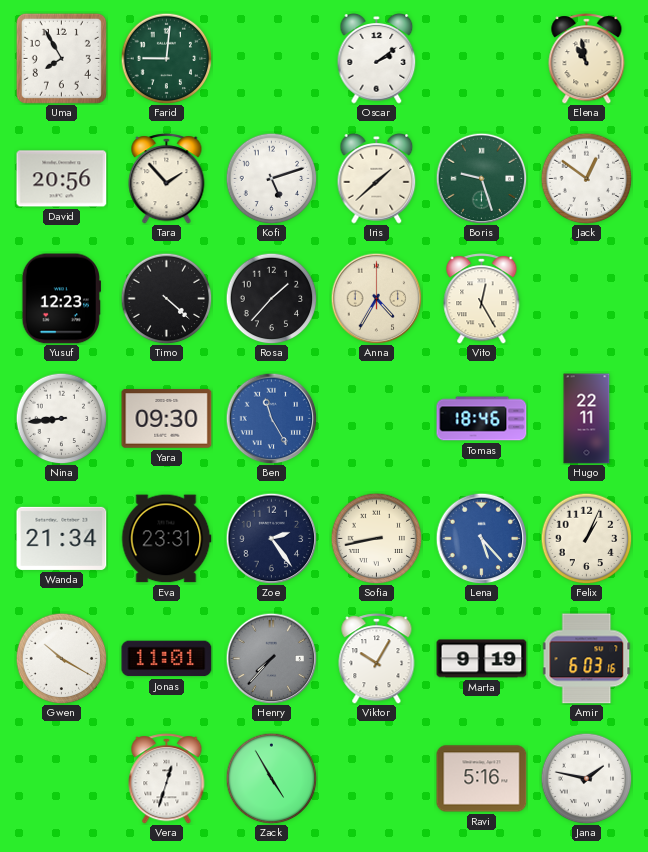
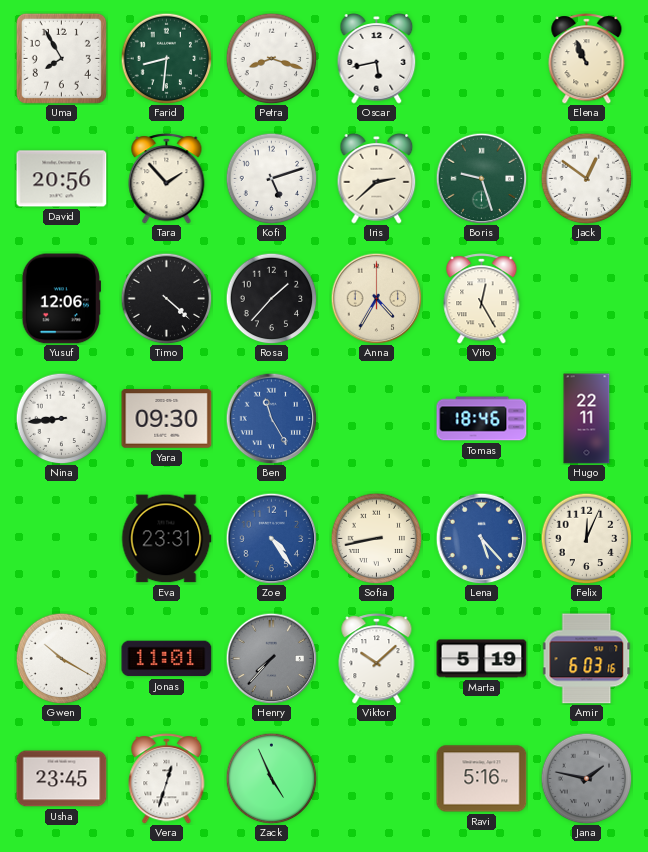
Farid: 9:01 -> 8:31
Petra: none -> 8:18
Oscar: 2:09 -> 5:43
Elena: 10:58 -> 10:56
Iris: 1:38 -> 2:38
Yusuf: 12:23 -> 12:06
Wanda: 21:34 -> none
Zoe: 2:24 -> 4:24
Zoe dial: navy -> blue
Felix: 1:04 -> 12:04
Viktor: 10:05 -> 10:08
Marta: 9:19 -> 5:19
Usha: none -> 23:45
Zack: 4:55 -> 4:56
Jana dial: white -> grey
